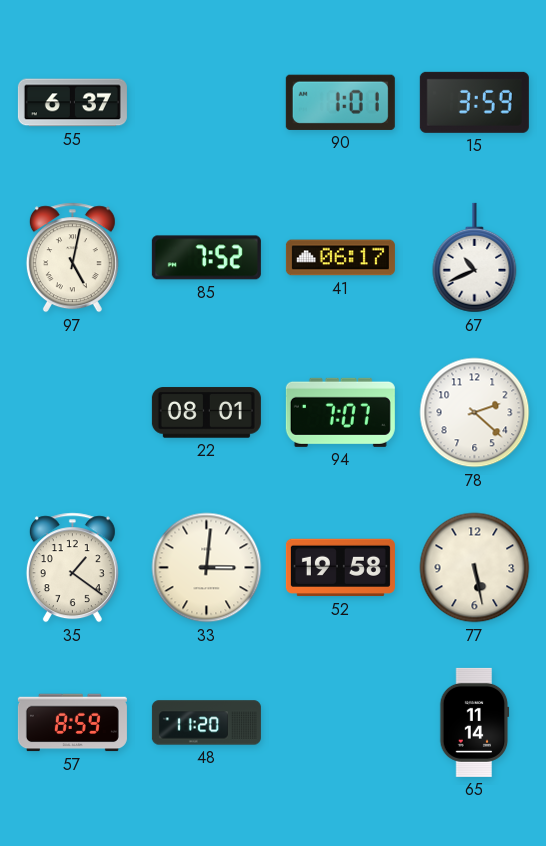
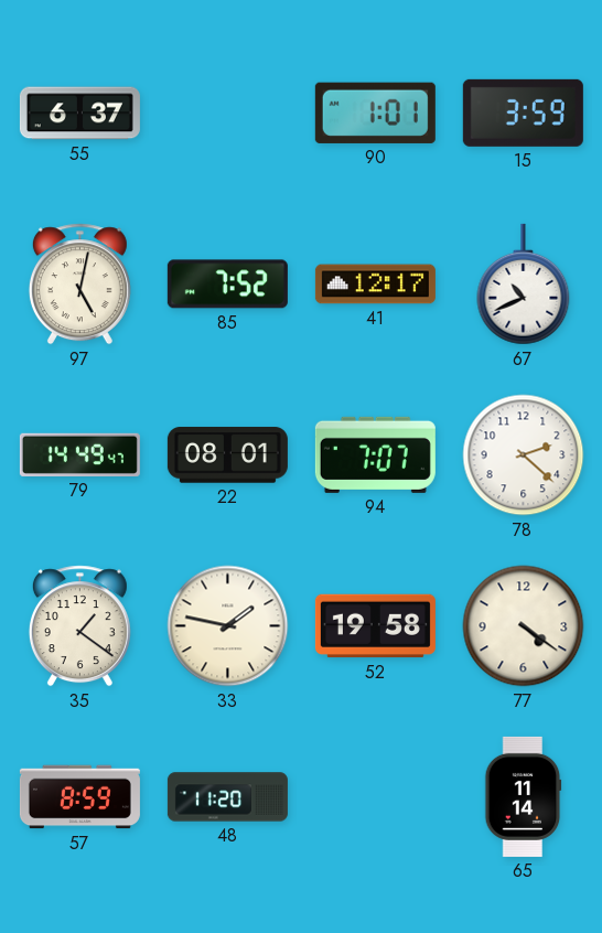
41: 06:17 -> 12:17
79: none -> 14:49
33: 3:01 -> 1:47
77: 5:28 -> 4:21
